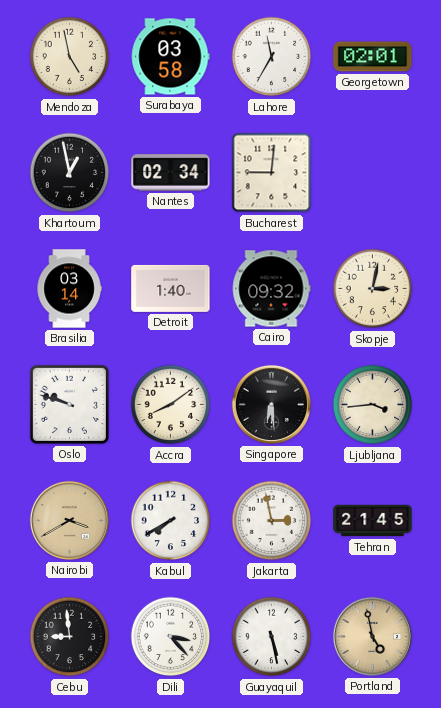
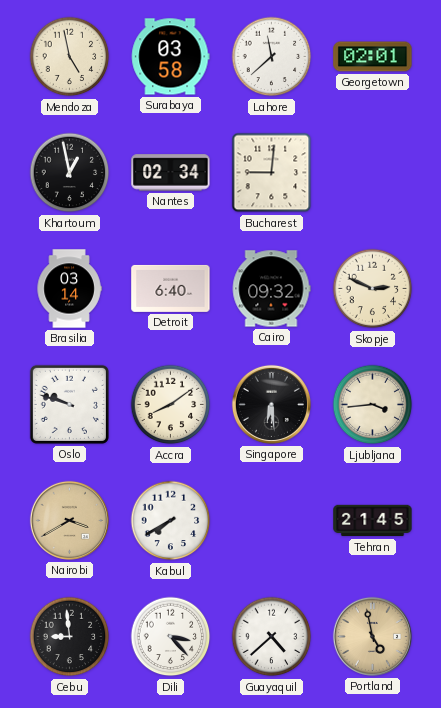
Lahore: 11:35 -> 11:38
Detroit: 1:40 -> 6:40
Skopje: 3:02 -> 2:49
Jakarta: 2:58 -> none
Guayaquil: 5:28 -> 4:38
